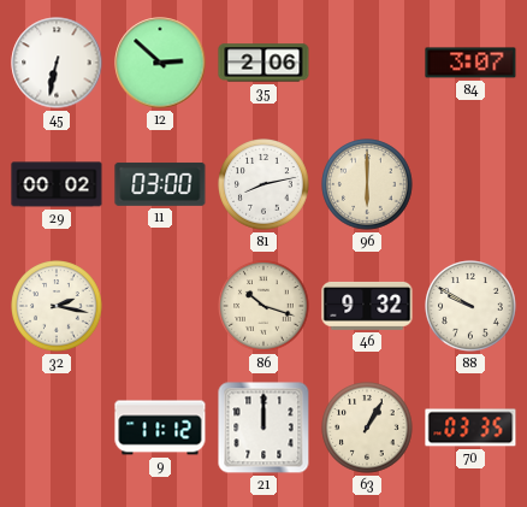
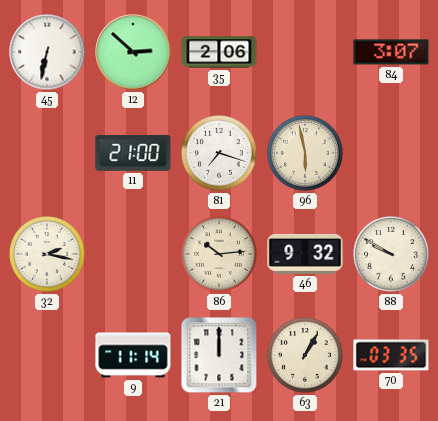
29: 00:02 -> none
11: 03:00 -> 21:00
81: 8:13 -> 7:18
96: 6:00 -> 5:58
86: 10:18 -> 10:14
9: 11:12 -> 11:14
